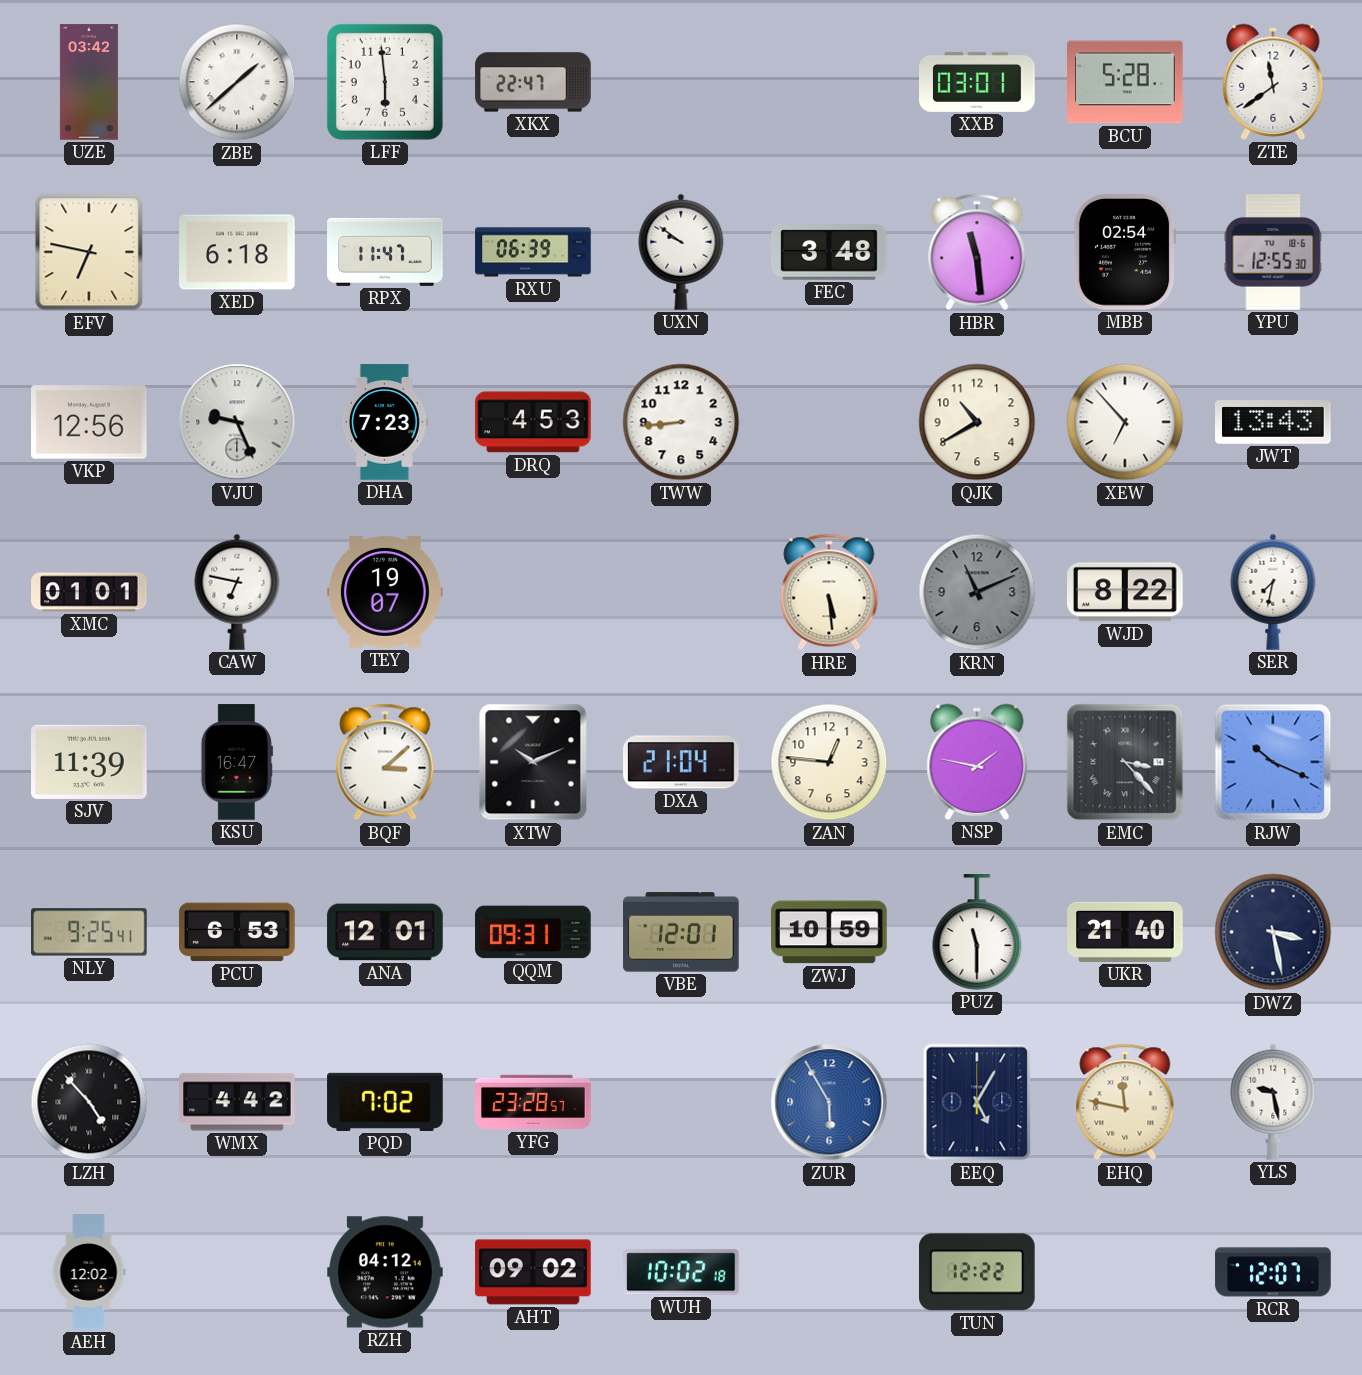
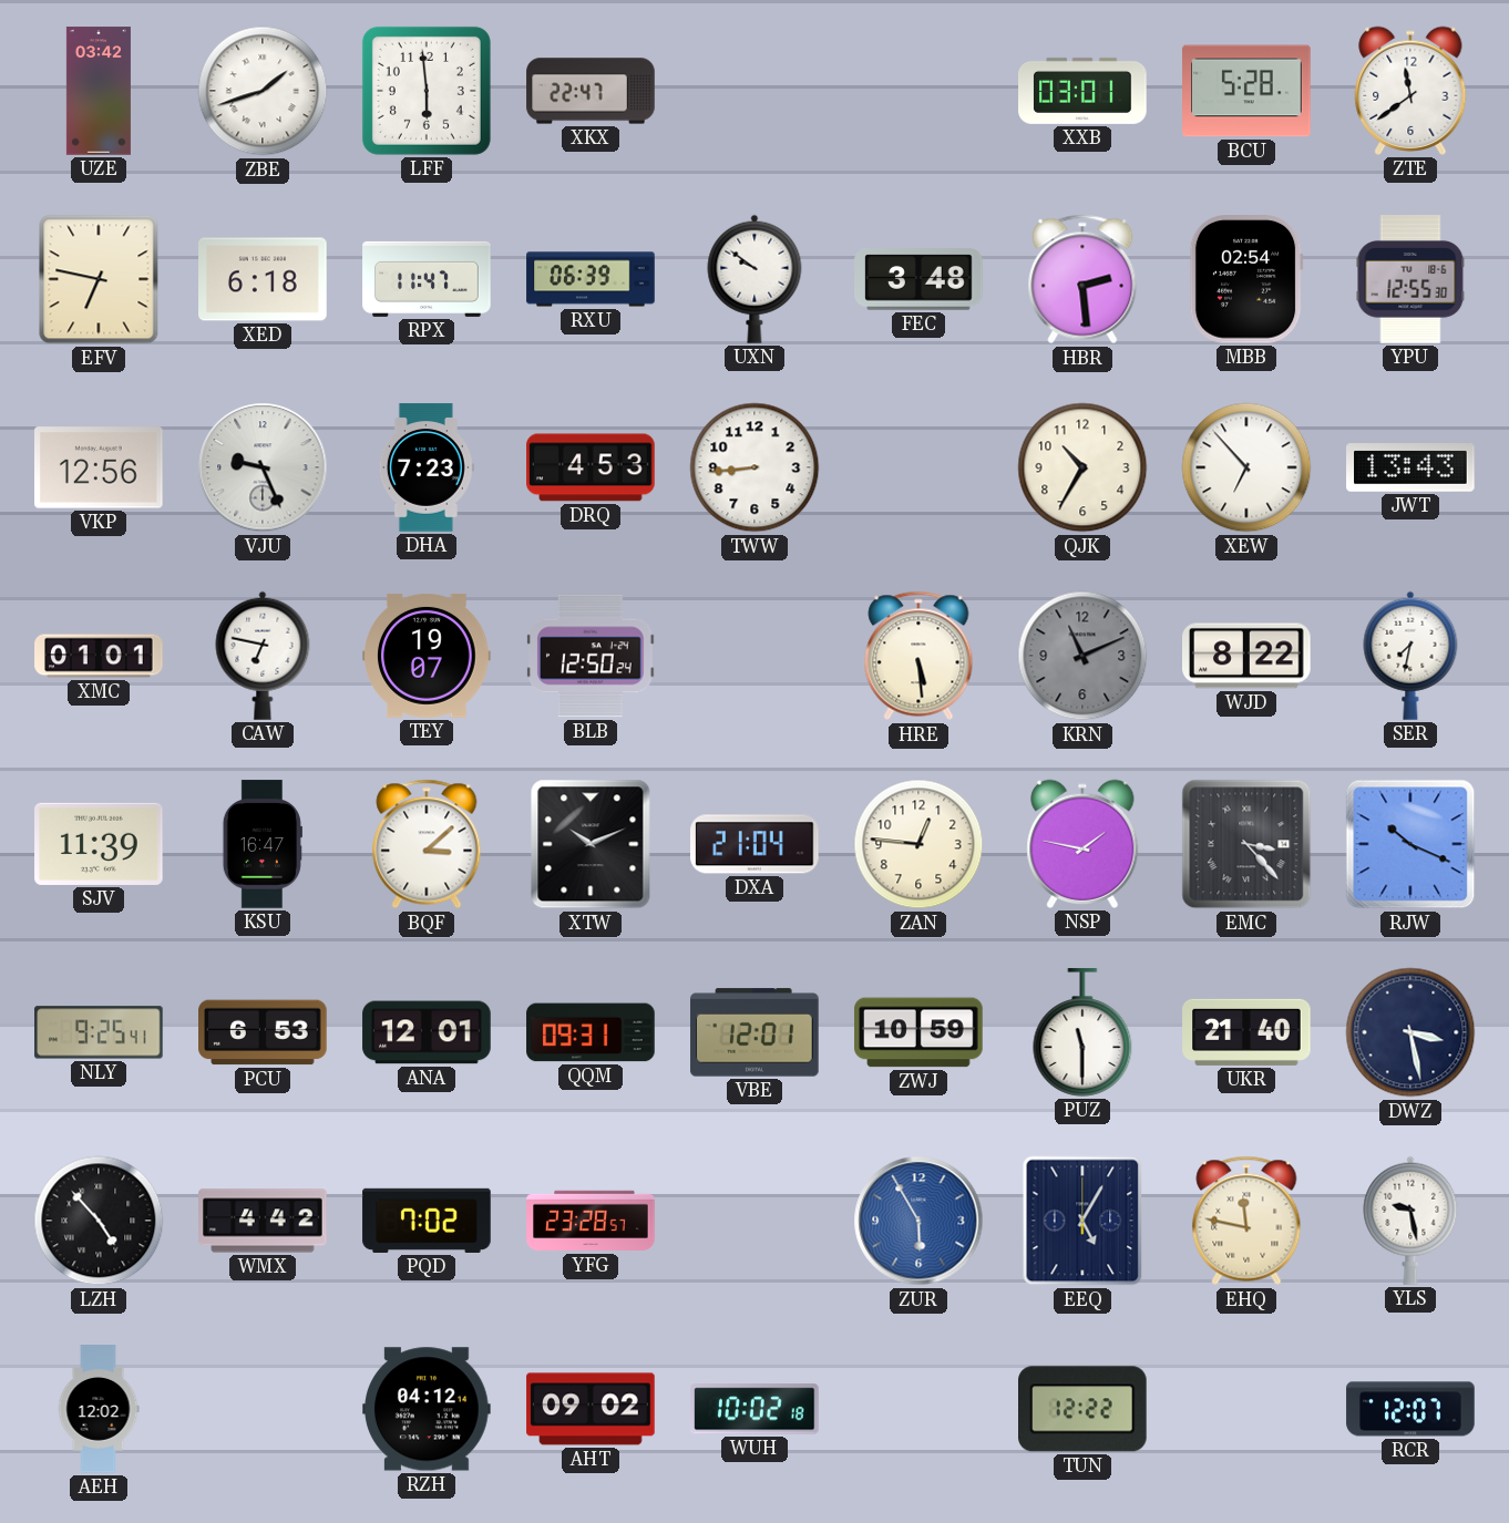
ZBE: 1:38 -> 1:42
HBR: 11:29 -> 2:29
QJK: 10:40 -> 10:35
BLB: none -> 12:50
